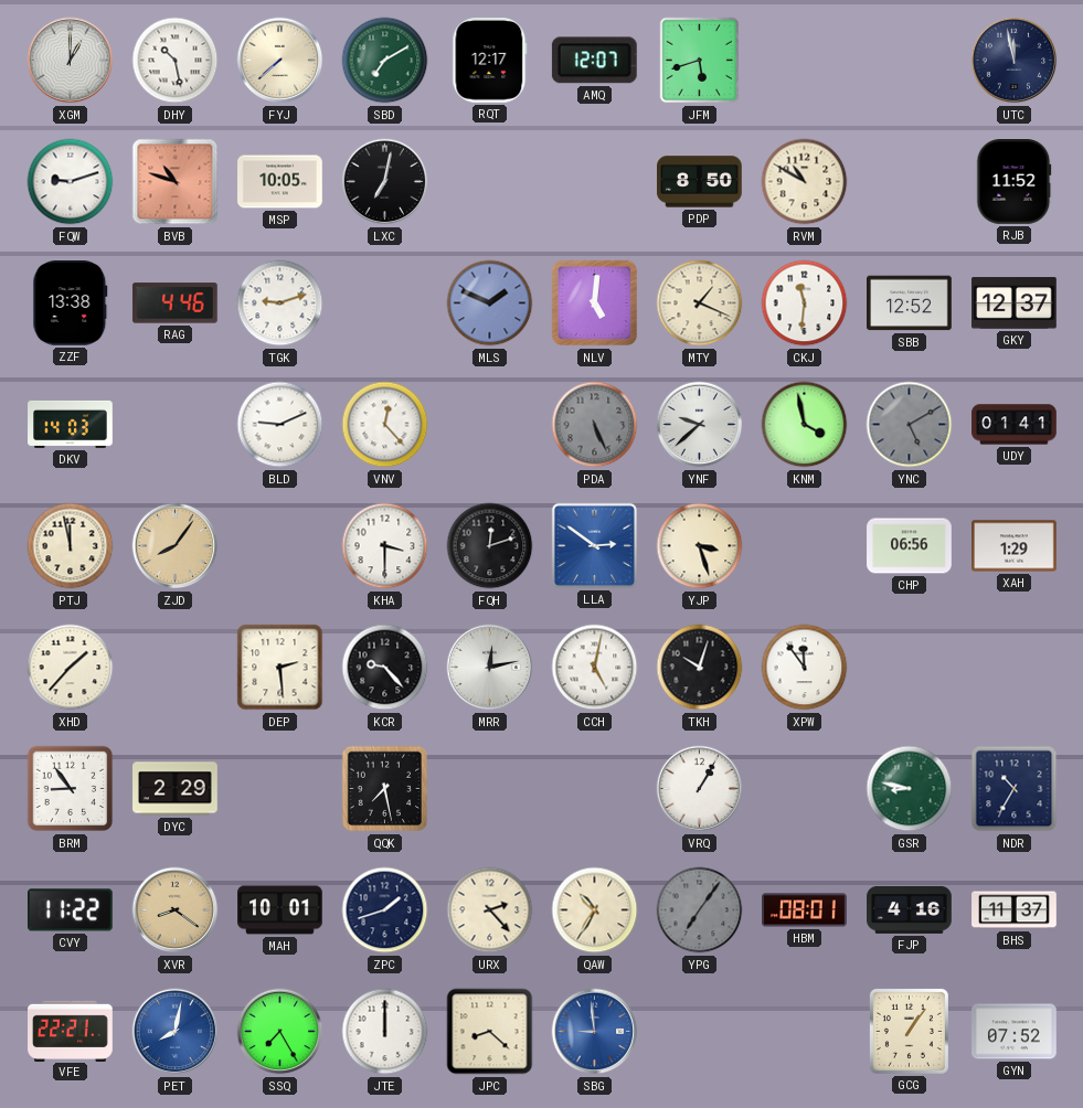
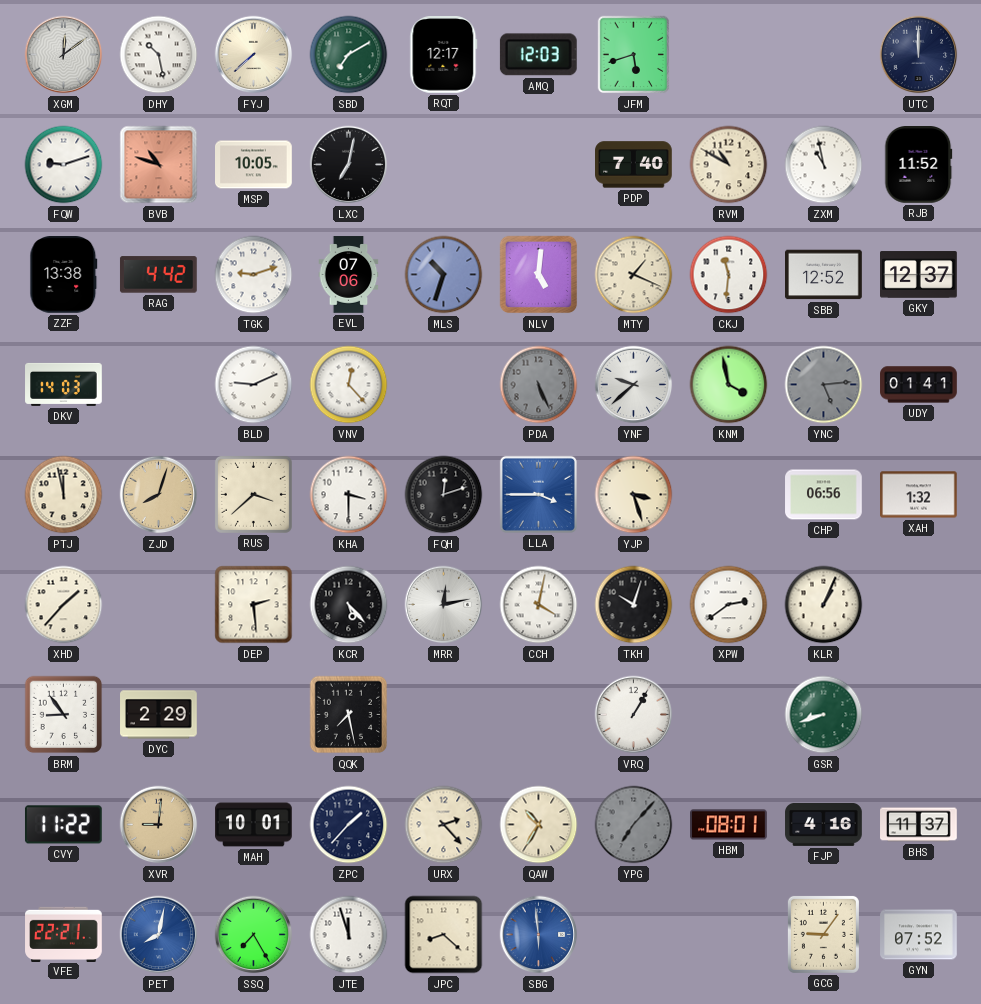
XGM: 1:00 -> 12:09
AMQ: 12:07 -> 12:03
UTC: 11:58 -> 12:00
PDP: 8:50 -> 7:40
ZXM: none -> 10:58
RAG: 4:46 -> 4:42
EVL: none -> 07:06
MLS: 1:49 -> 10:33
YNC: 5:10 -> 5:14
ZJD: 8:06 -> 8:03
RUS: none -> 3:38
LLA: 2:51 -> 3:45
XAH: 1:29 -> 1:32
KCR: 9:23 -> 5:23
CCH: 5:02 -> 4:02
XPW: 11:54 -> 2:39
KLR: none -> 1:04
GSR: 8:47 -> 8:42
NDR: 10:35 -> none
XVR: 8:21 -> 9:01
ZPC: 1:42 -> 1:37
YPG: 7:06 -> 7:07
JTE: 12:00 -> 11:57
SBG: 8:59 -> 5:59
GCG: 1:06 -> 9:06
